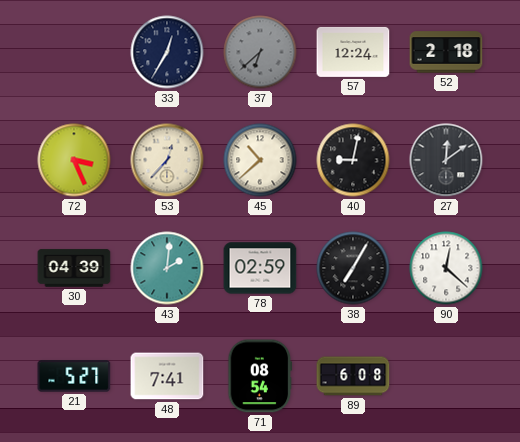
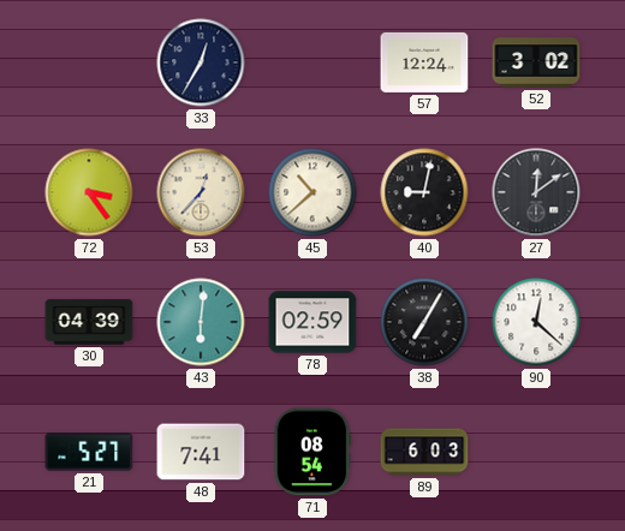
37: 6:38 -> none
52: 2:18 -> 3:02
72: 3:26 -> 3:24
43: 2:01 -> 6:01
89: 6:08 -> 6:03
